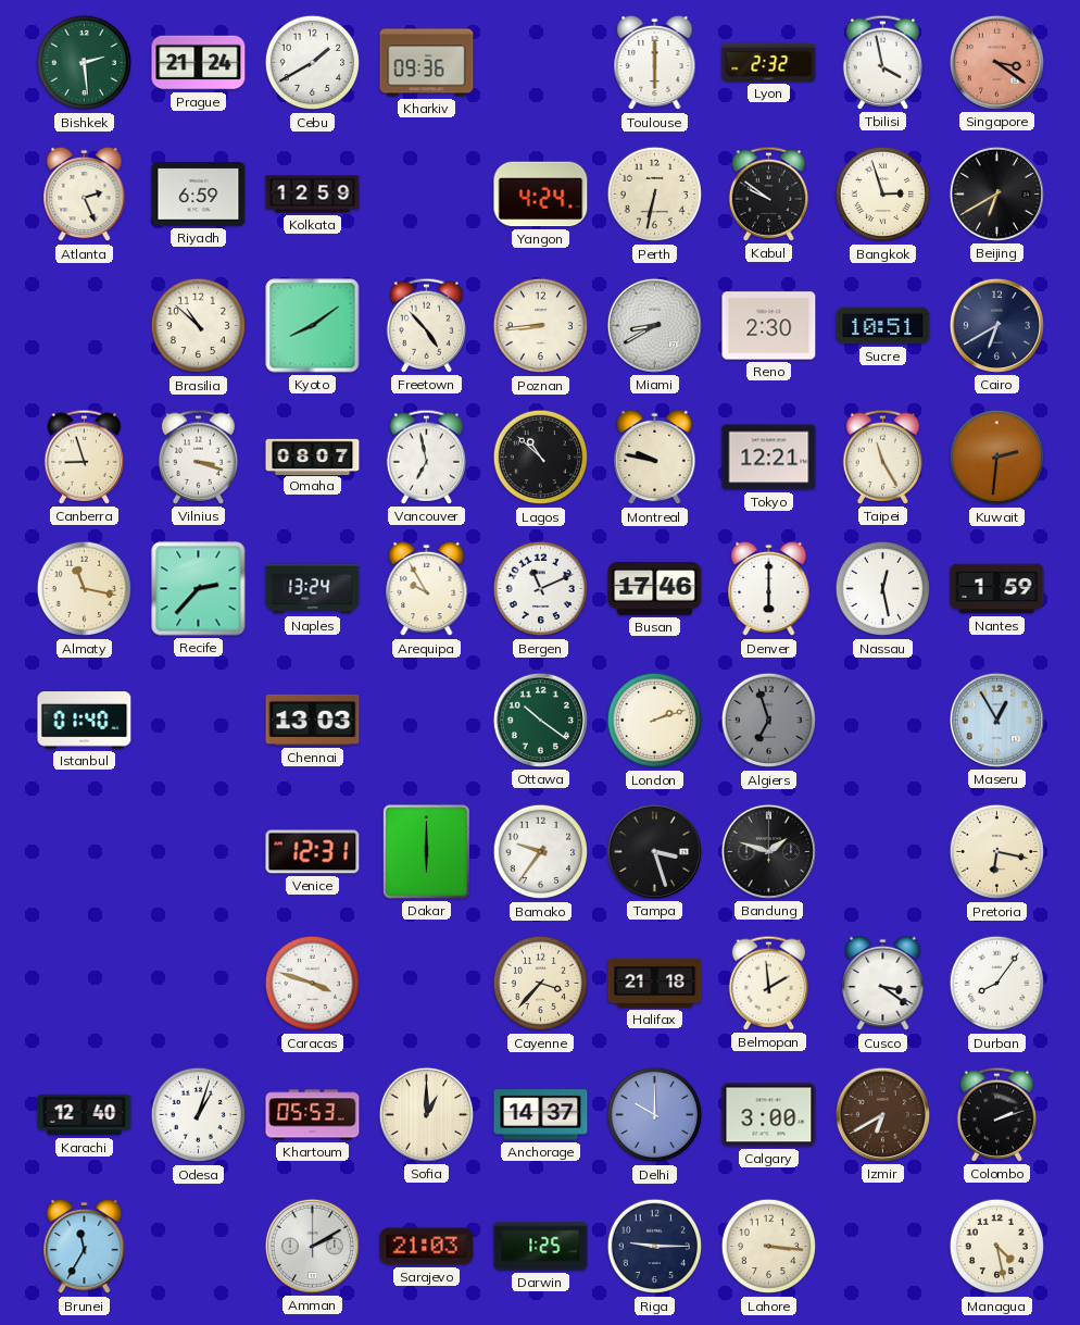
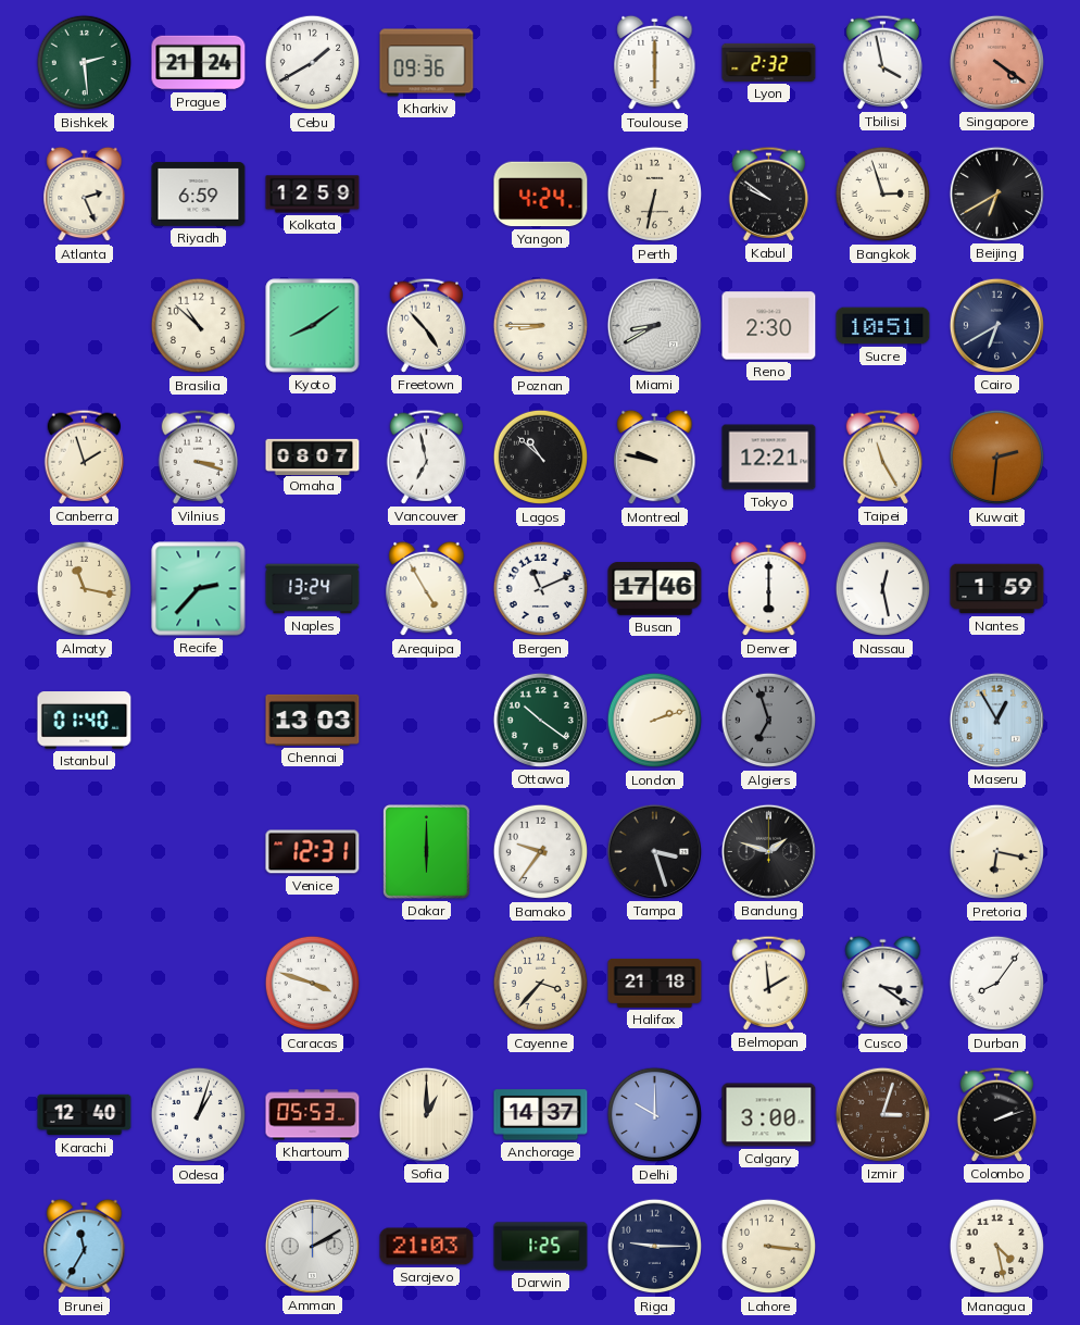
Singapore: 3:21 -> 4:21
Poznan: 8:44 -> 8:45
Canberra: 8:57 -> 1:57
Arequipa: 9:55 -> 4:55
Izmir: 6:40 -> 3:03
